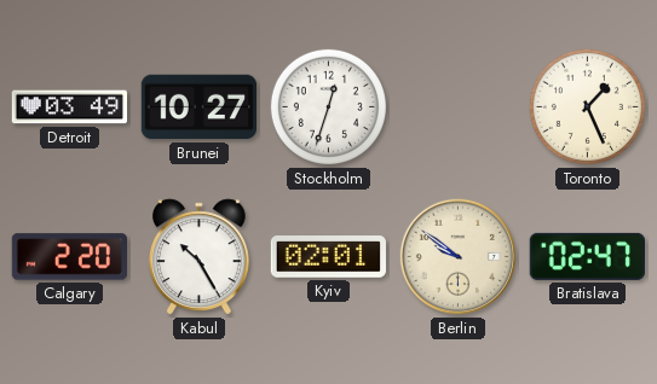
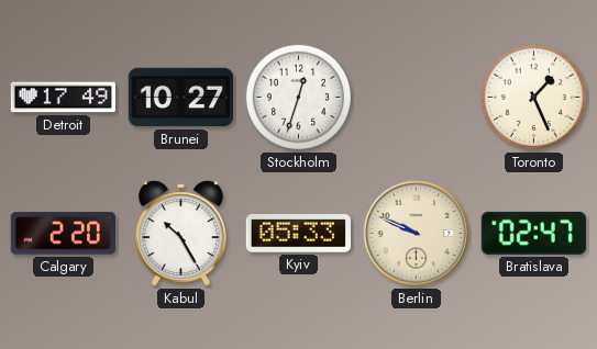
Detroit: 03:49 -> 17:49
Kyiv: 02:01 -> 05:33
Berlin: 9:51 -> 9:49
